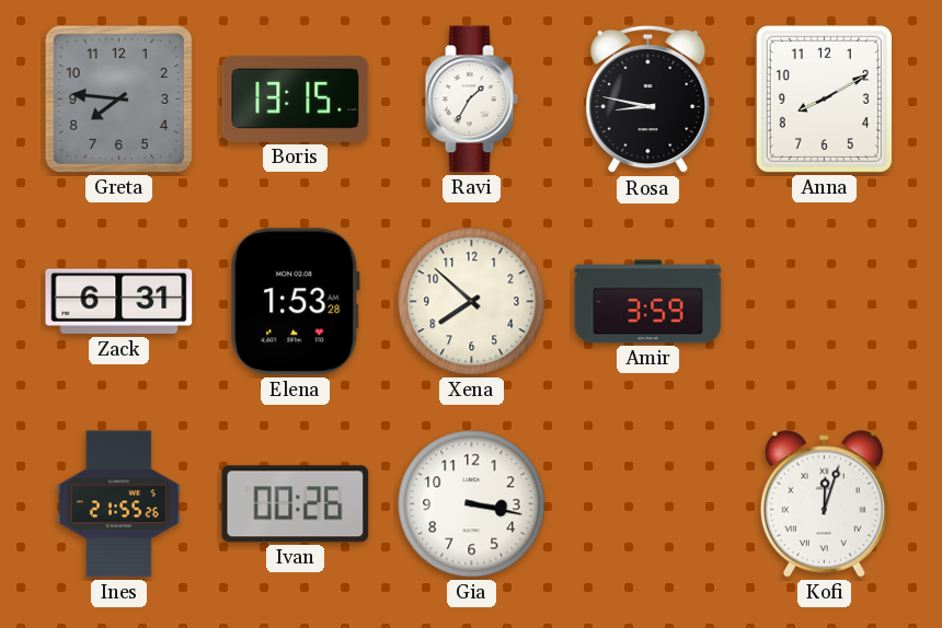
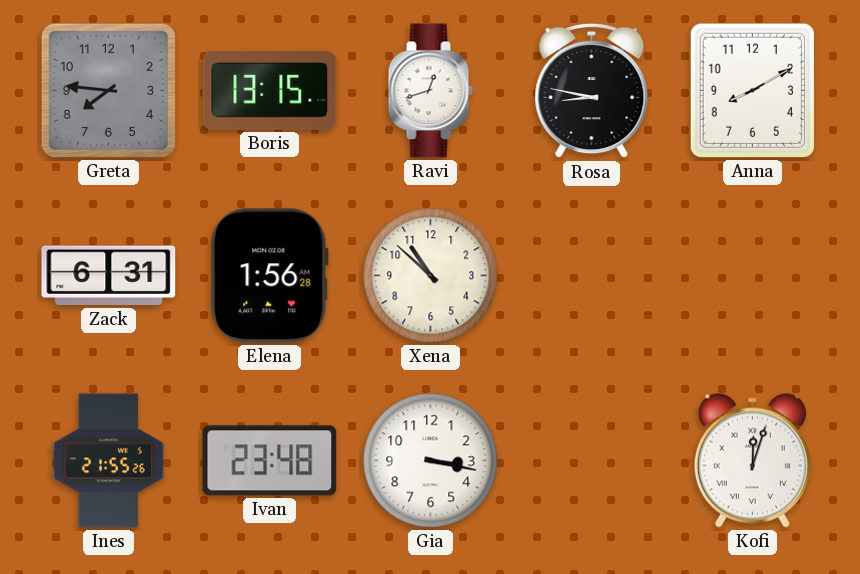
Ravi: 1:35 -> 12:42
Elena: 1:53 -> 1:56
Xena: 7:52 -> 10:52
Amir: 3:59 -> none
Ivan: 00:26 -> 23:48
